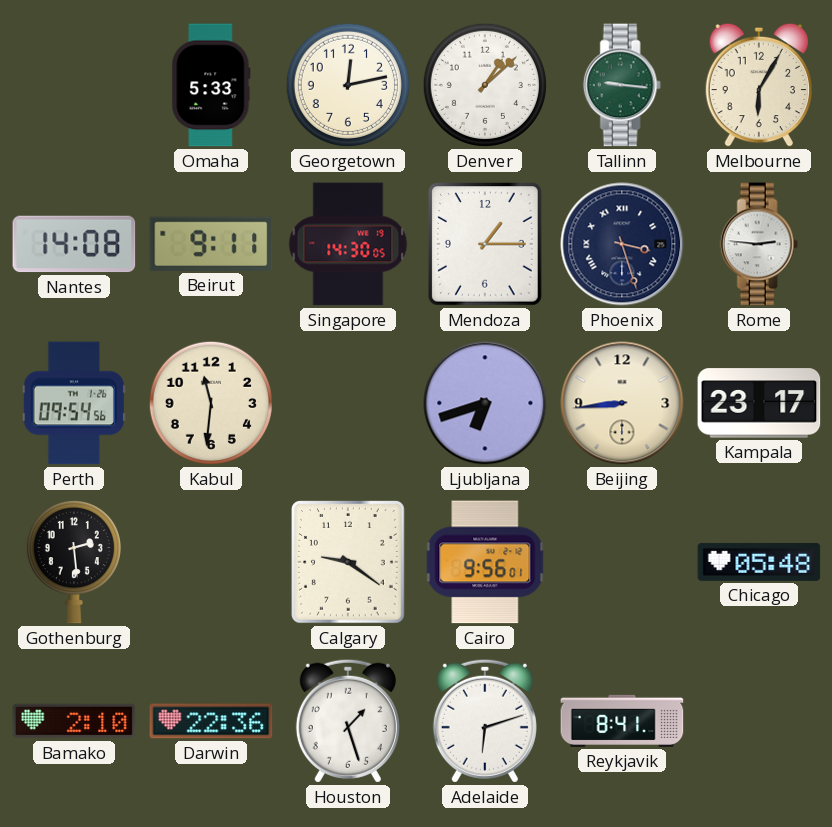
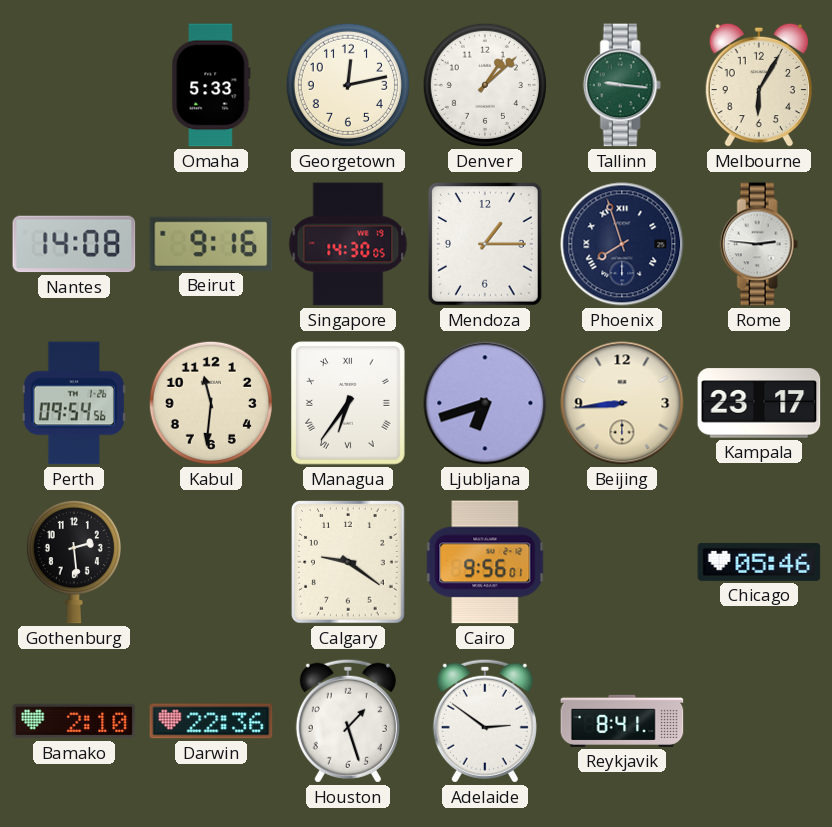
Beirut: 9:11 -> 9:16
Phoenix: 3:27 -> 7:57
Managua: none -> 6:36
Chicago: 05:48 -> 05:46
Adelaide: 6:12 -> 2:51
